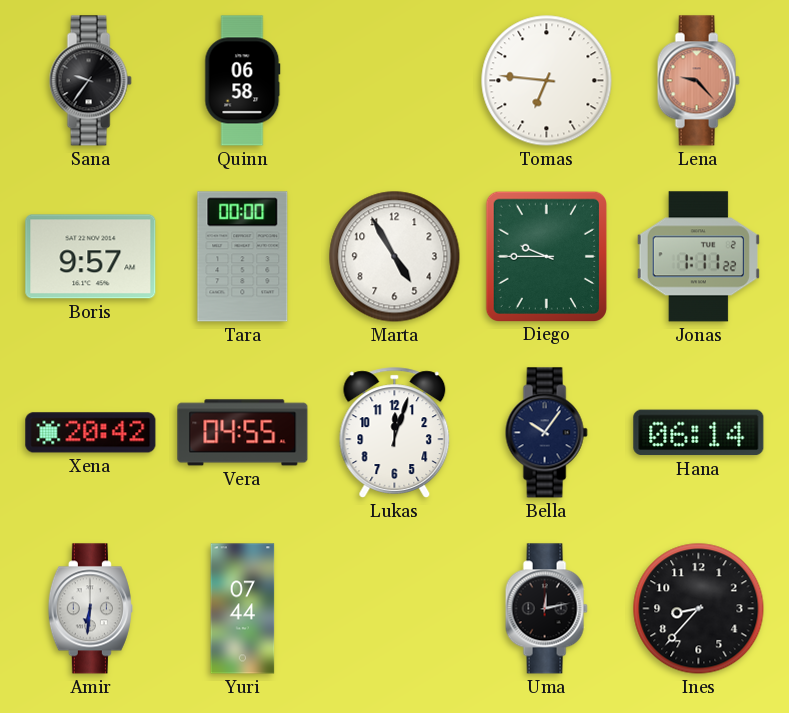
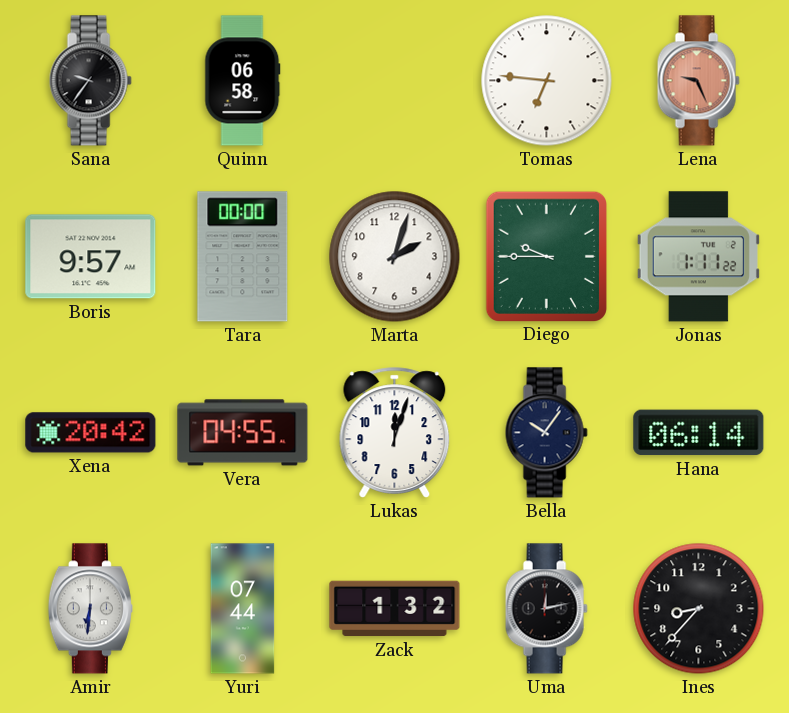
Lena: 9:23 -> 9:26
Marta: 4:55 -> 2:03
Zack: none -> 1:32
